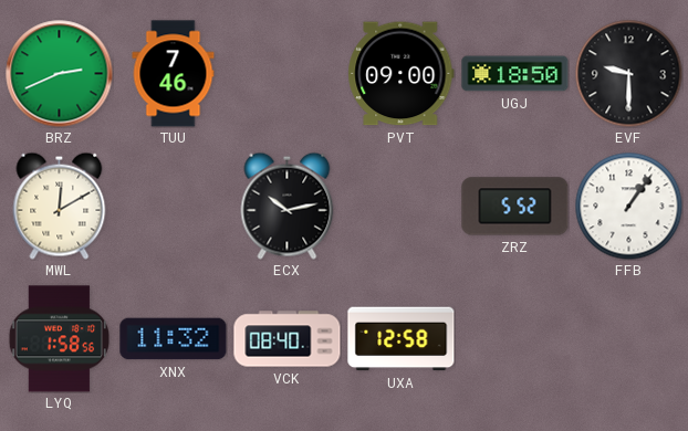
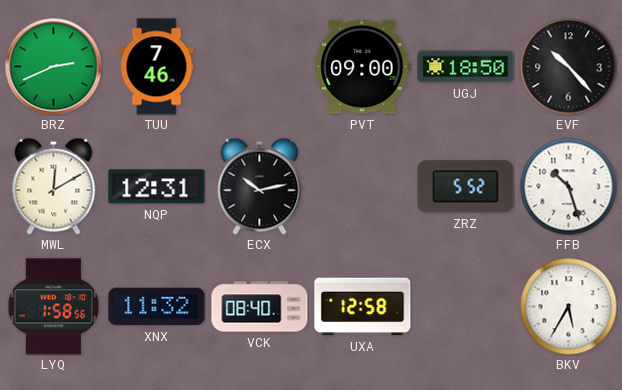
EVF: 9:30 -> 10:23
NQP: none -> 12:31
FFB: 1:06 -> 10:27
BKV: none -> 5:35
